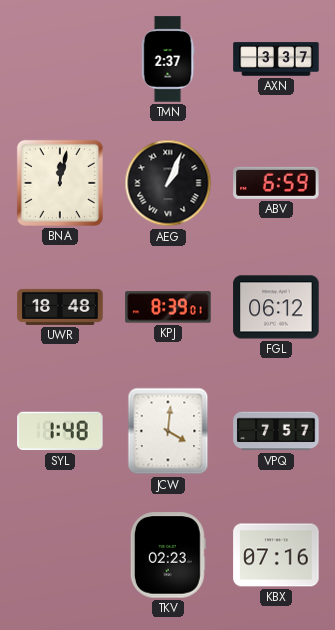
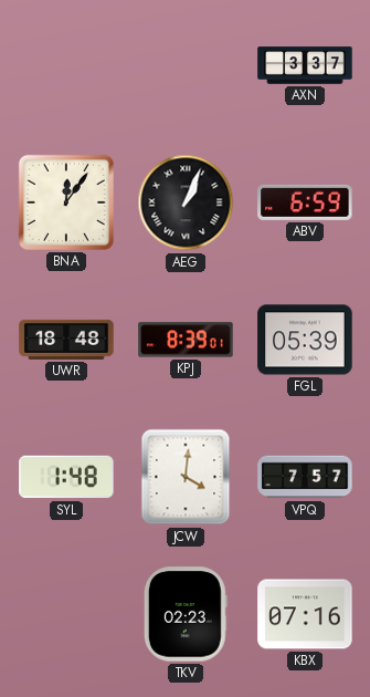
TMN: 2:37 -> none
BNA: 12:02 -> 12:06
FGL: 06:12 -> 05:39
